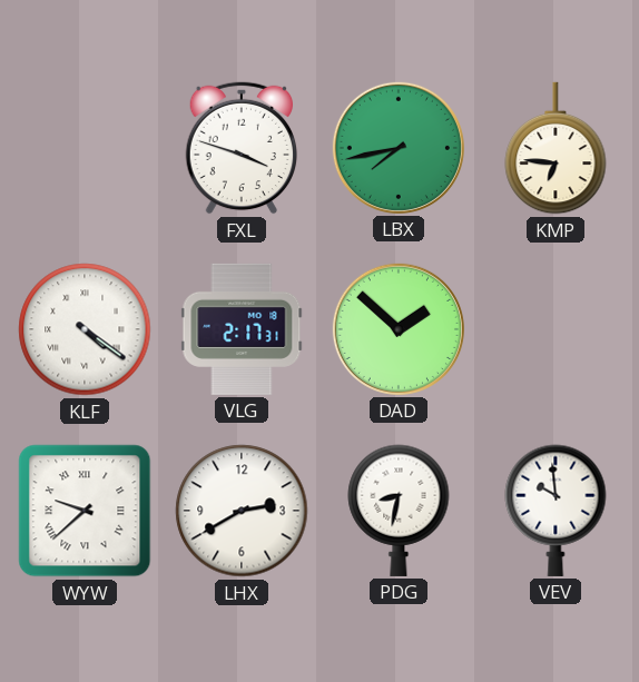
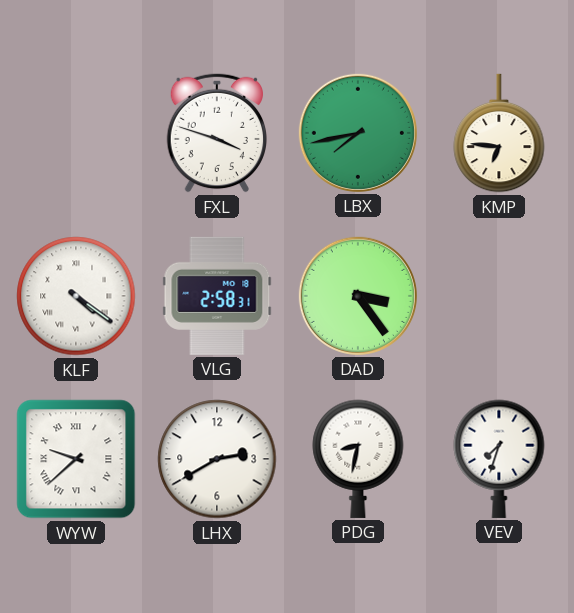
VLG: 2:17 -> 2:58
DAD: 1:52 -> 3:24
VEV: 9:59 -> 7:33
